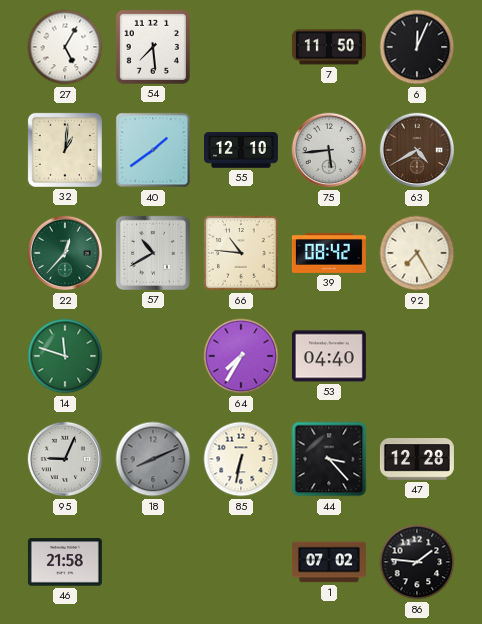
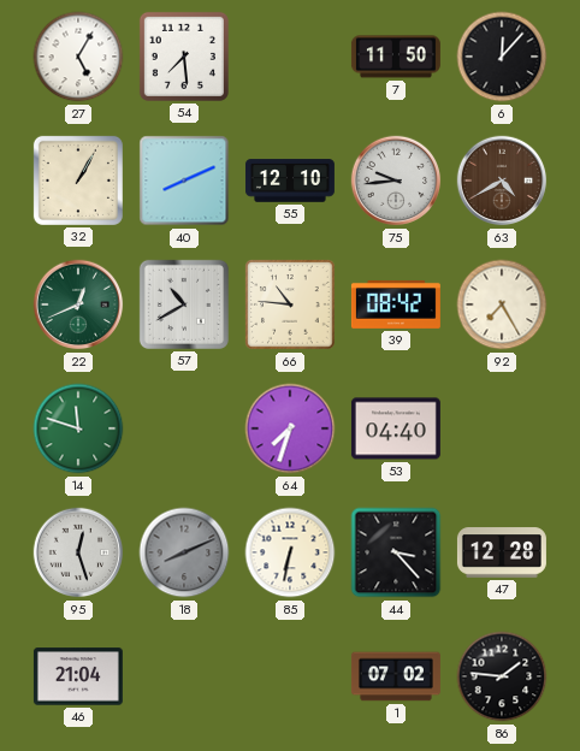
6: 12:04 -> 12:07
32: 1:01 -> 1:05
40: 1:39 -> 8:11
75: 5:44 -> 9:44
22: 12:37 -> 12:41
64: 7:35 -> 7:33
95: 9:04 -> 12:27
46: 21:58 -> 21:04
